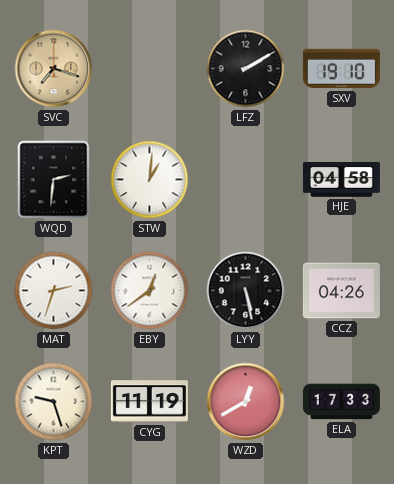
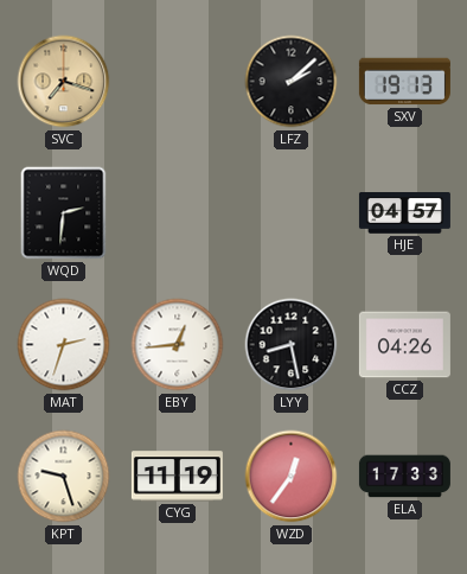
LFZ: 2:10 -> 2:08
SXV: 19:10 -> 19:13
STW: 1:01 -> none
HJE: 04:58 -> 04:57
EBY: 12:39 -> 12:44
LYY: 5:28 -> 8:28
WZD: 12:40 -> 12:36
